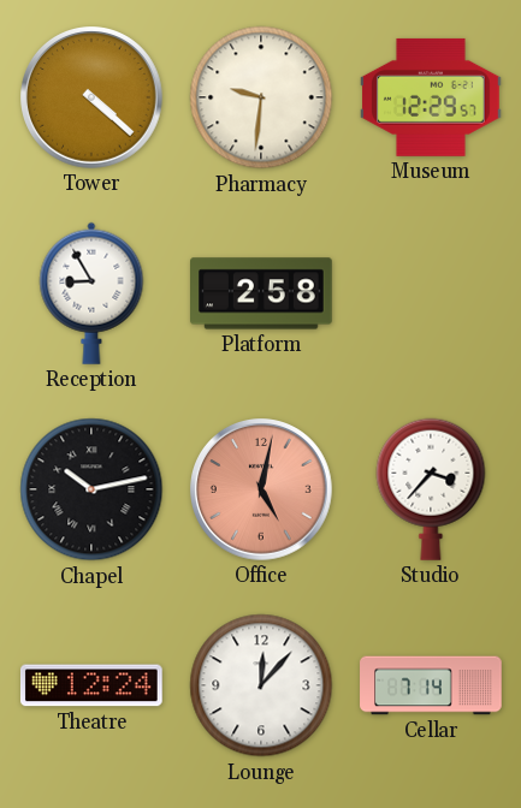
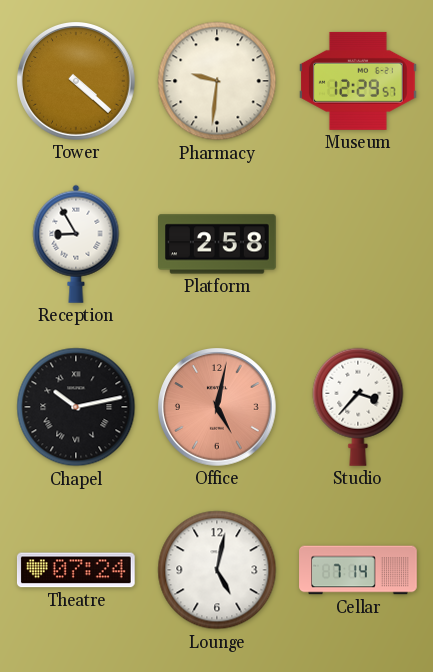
Theatre: 12:24 -> 07:24
Lounge: 12:07 -> 5:02
